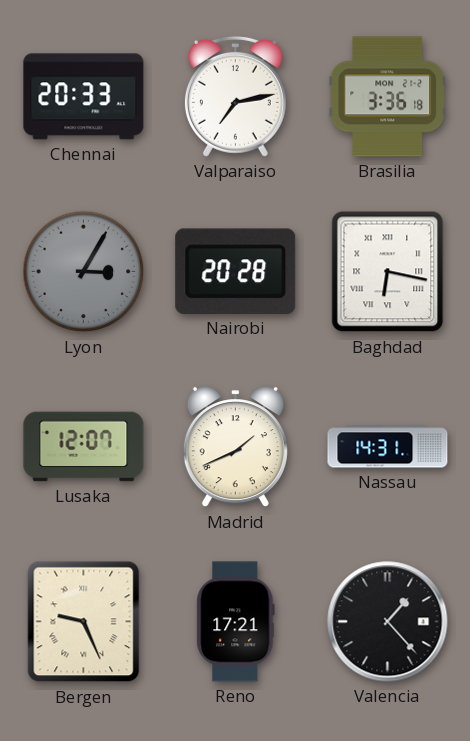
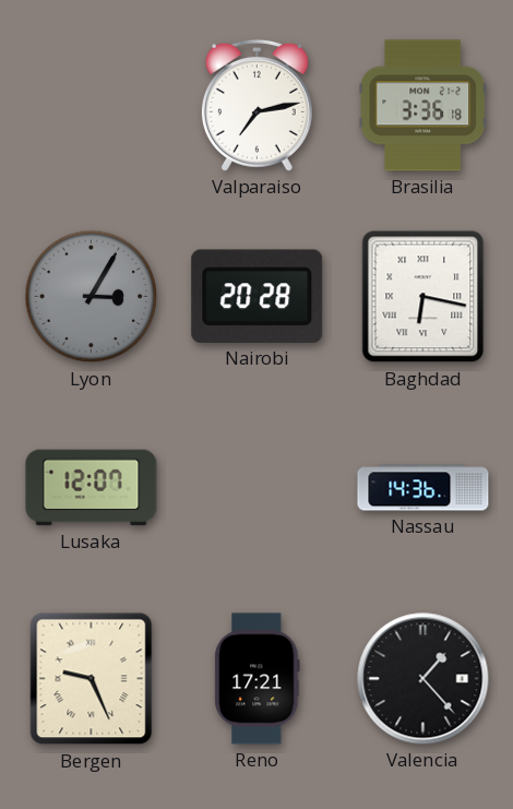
Chennai: 20:33 -> none
Madrid: 1:41 -> none
Nassau: 14:31 -> 14:36
